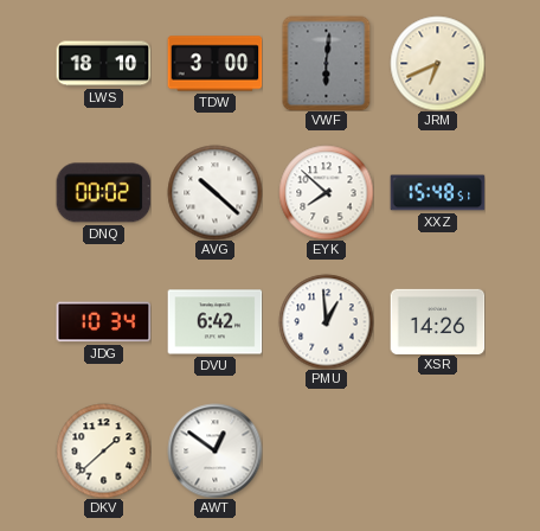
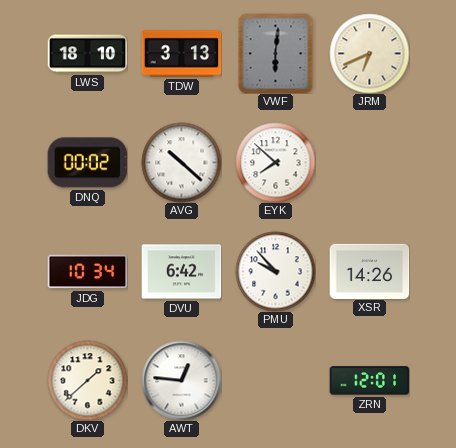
TDW: 3:00 -> 3:13
XXZ: 15:48 -> none
PMU: 12:59 -> 9:53
AWT: 12:51 -> 12:46
ZRN: none -> 12:01
